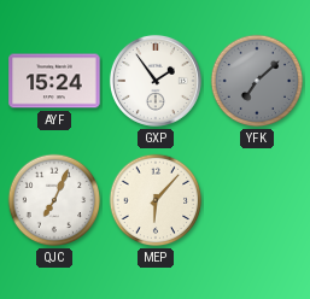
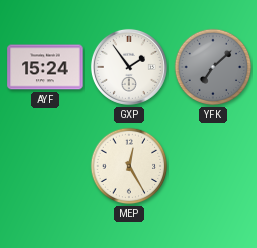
QJC: 7:04 -> none
MEP: 6:07 -> 12:25
